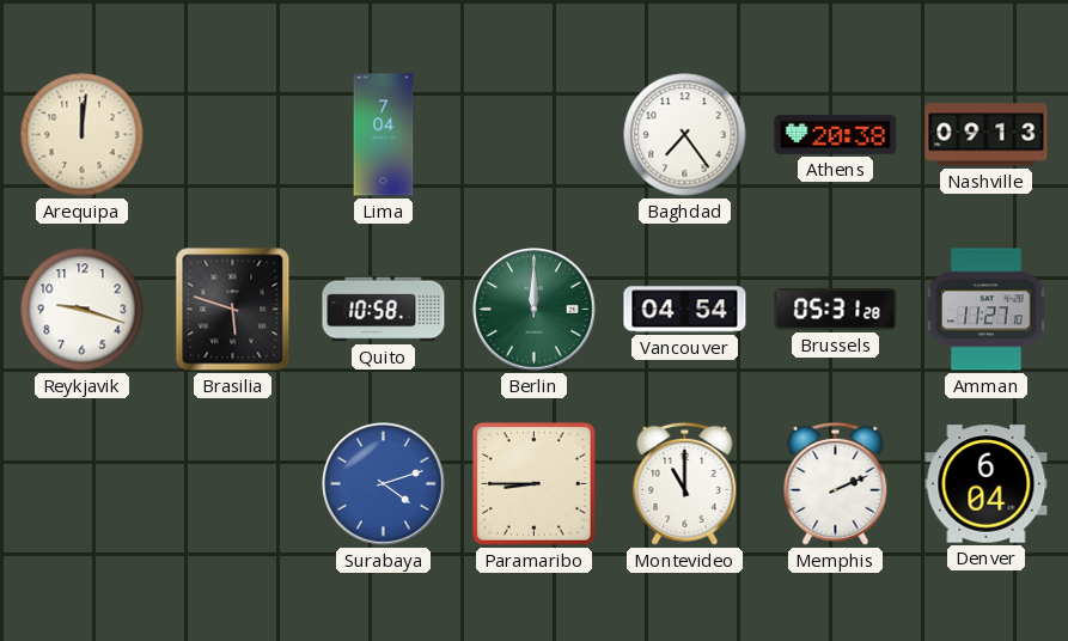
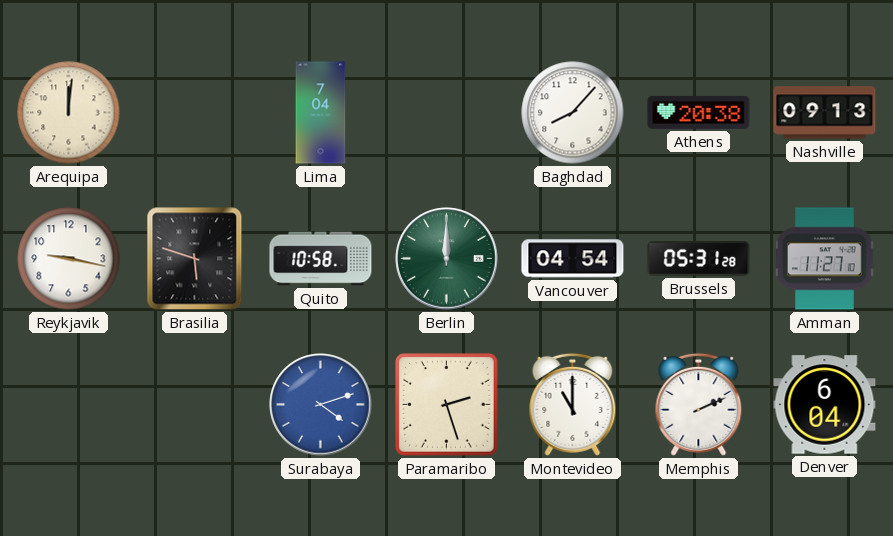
Baghdad: 7:24 -> 8:07
Reykjavik: 9:18 -> 9:17
Paramaribo: 8:45 -> 2:27
